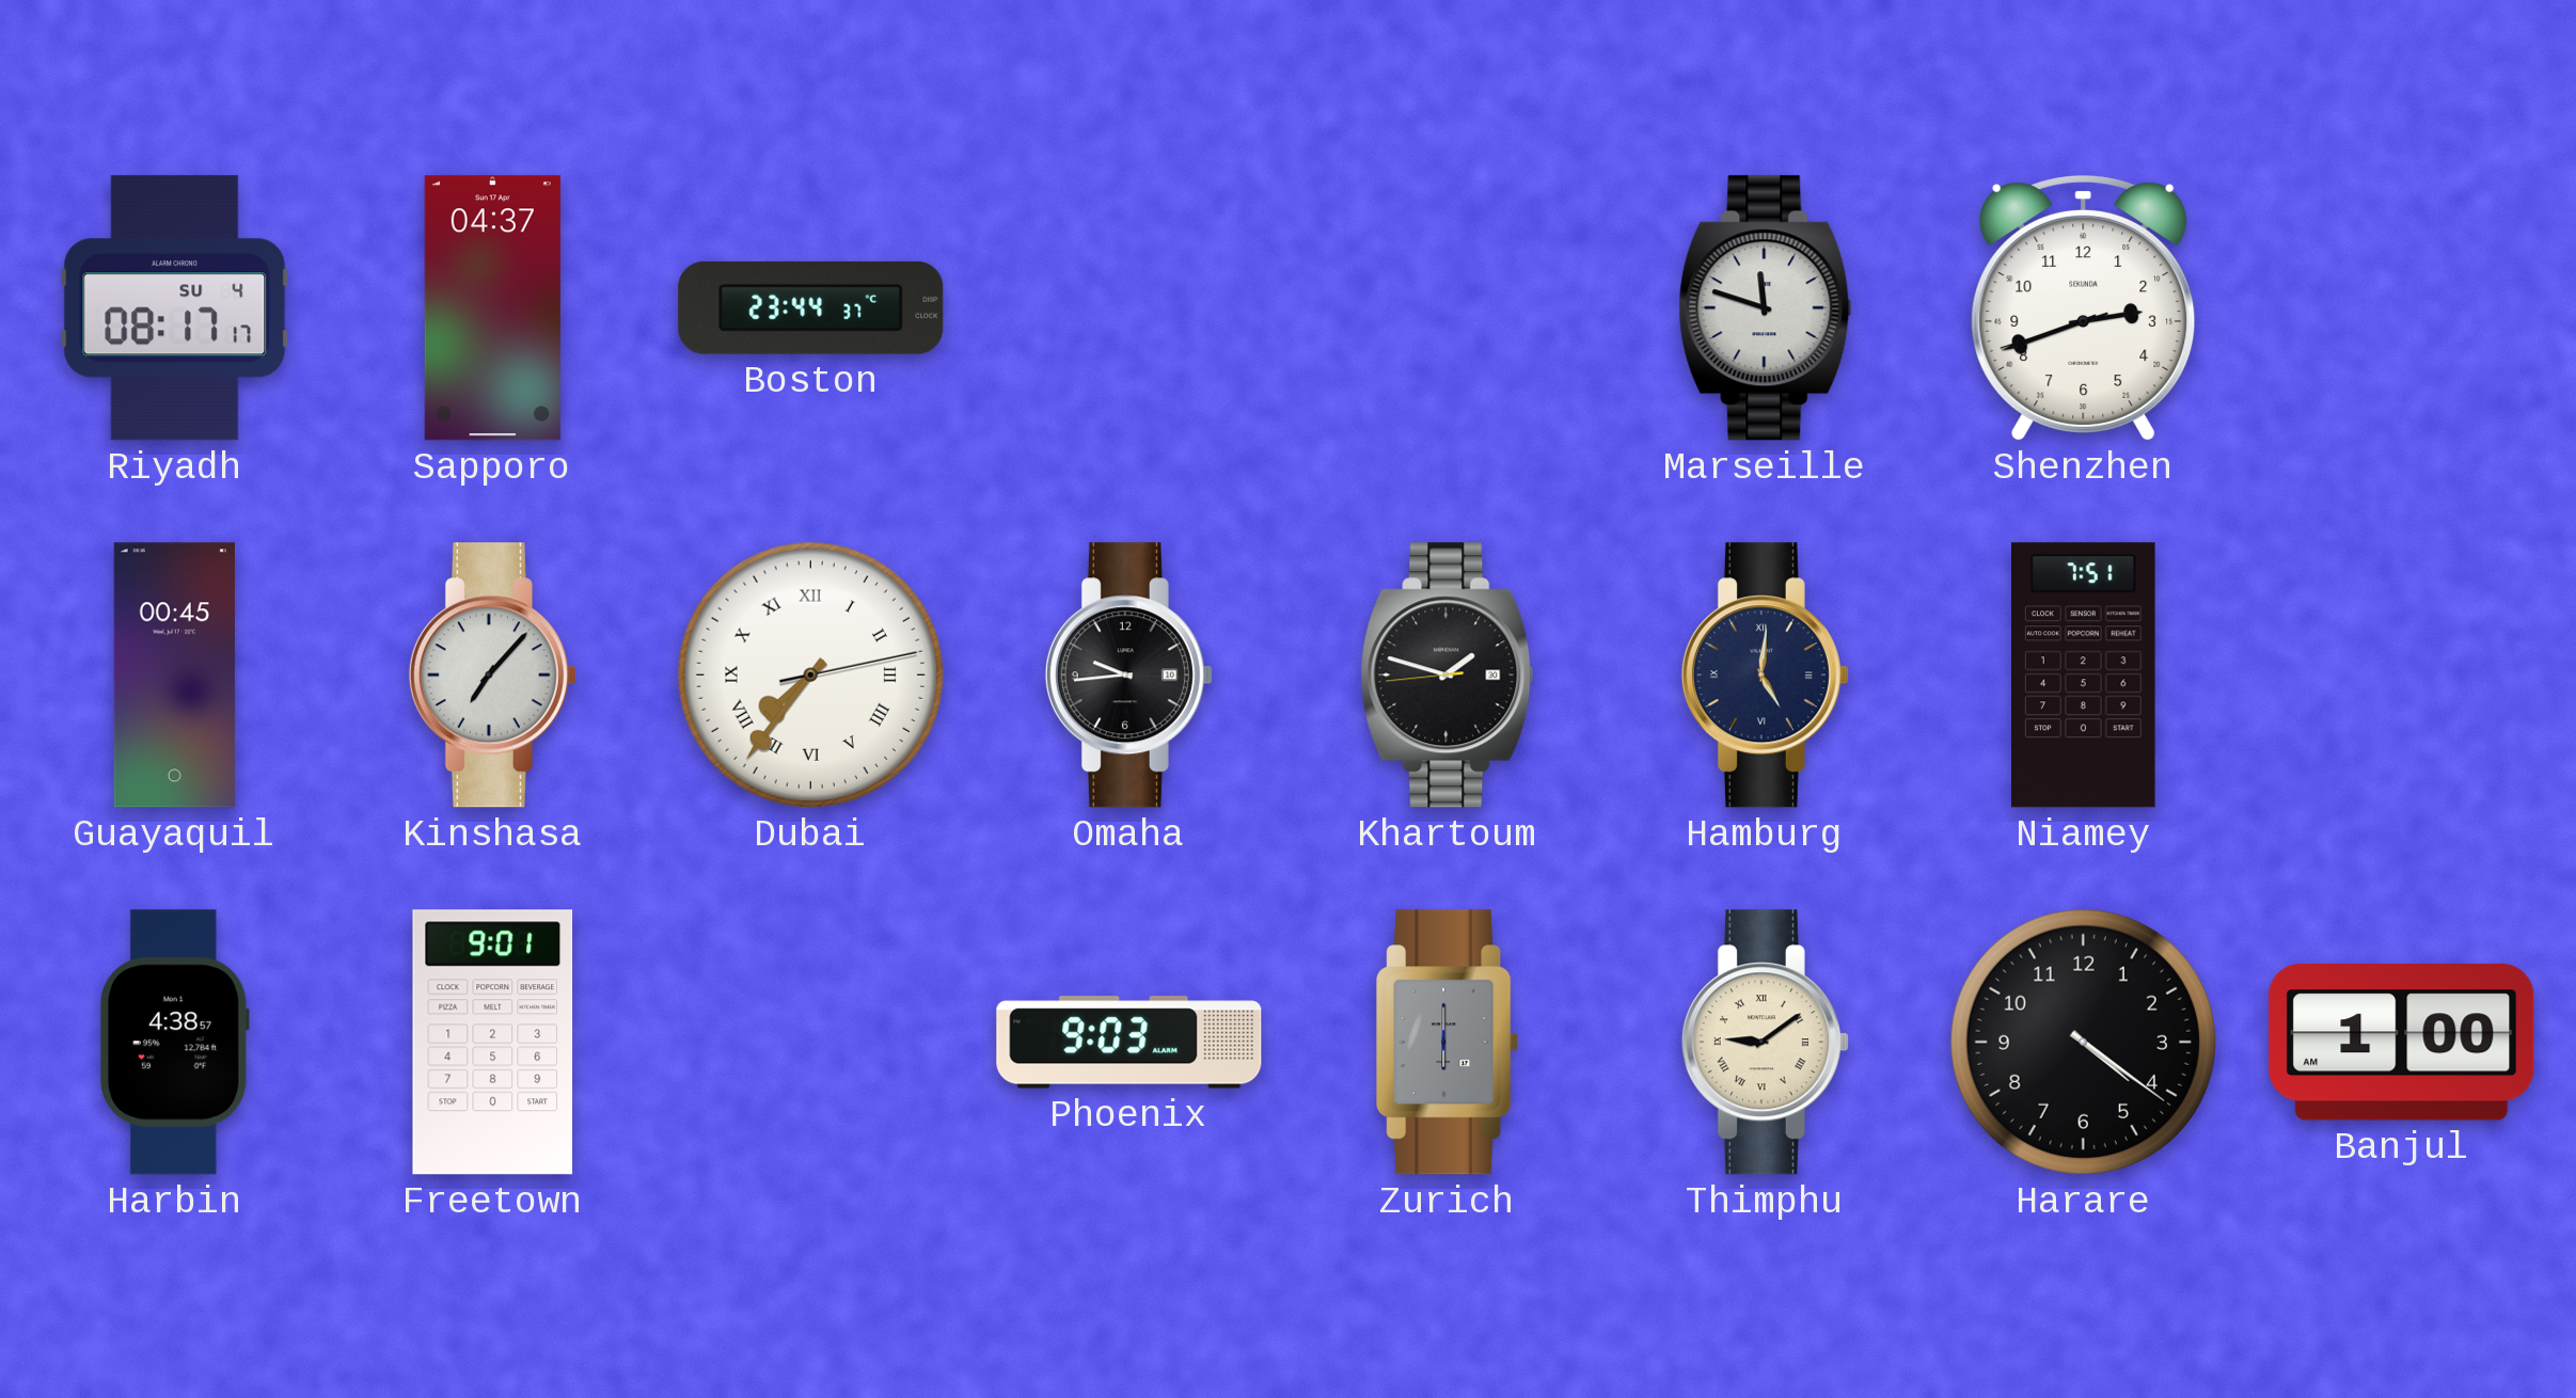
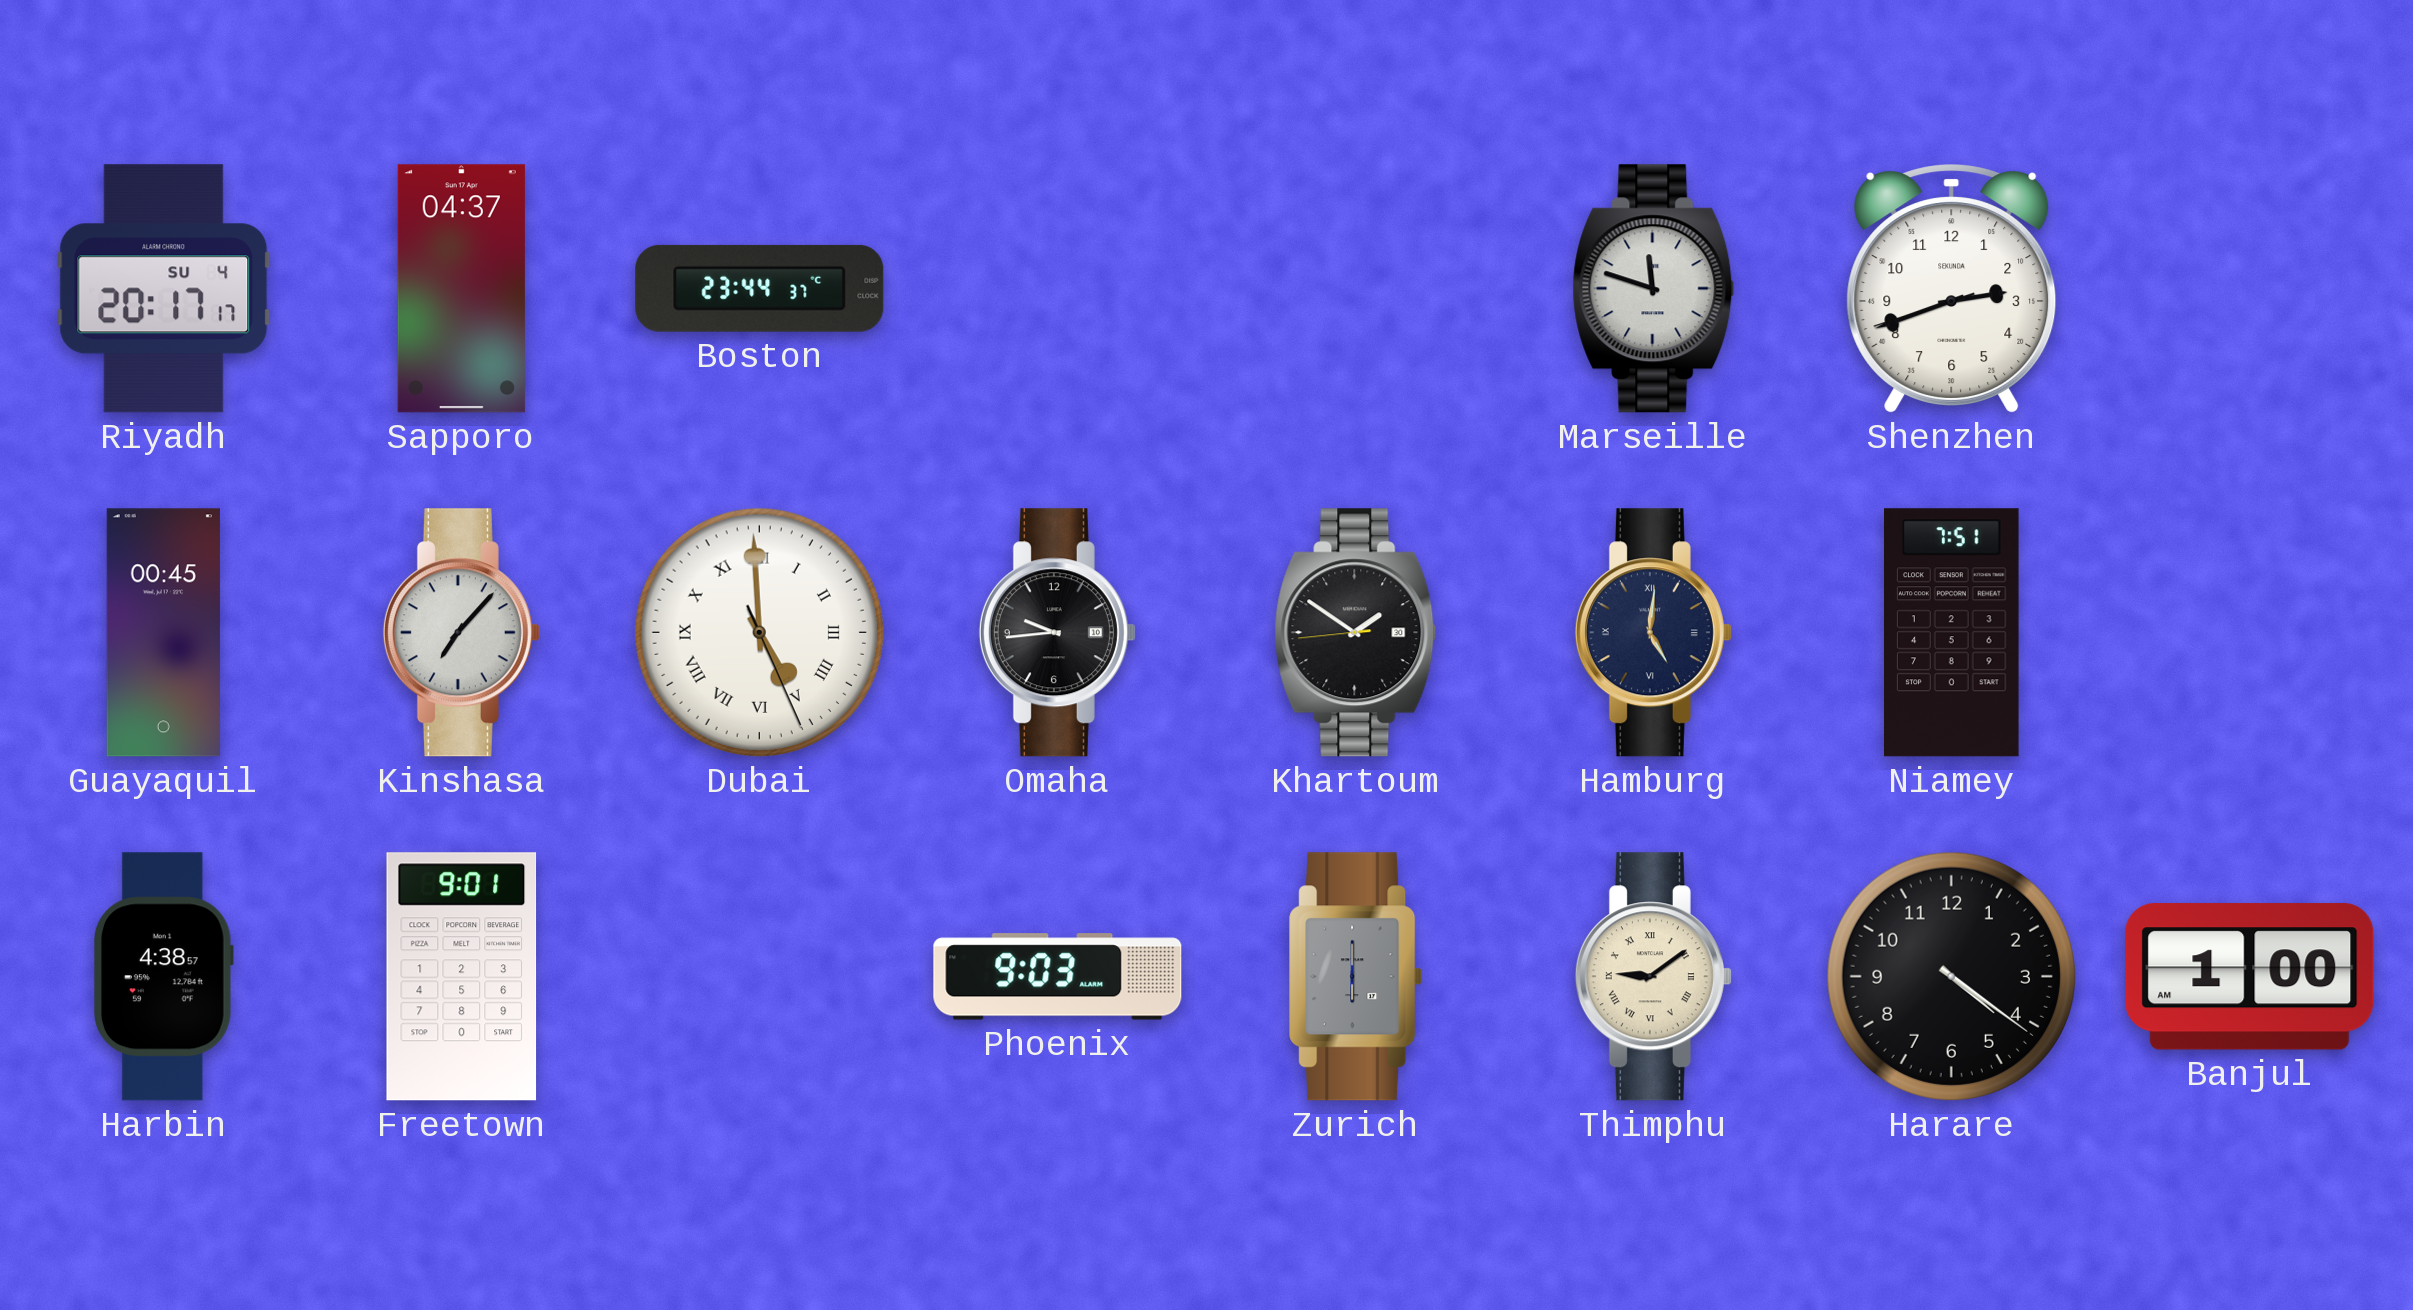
Riyadh: 08:17 -> 20:17
Dubai: 7:36 -> 4:59
Khartoum: 1:47 -> 1:50
